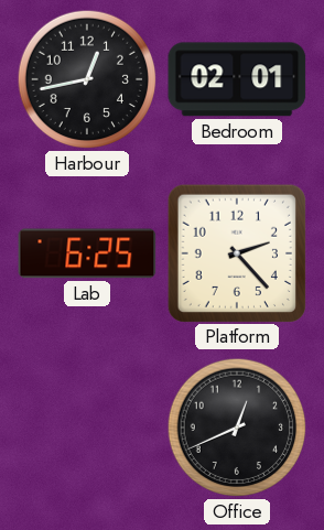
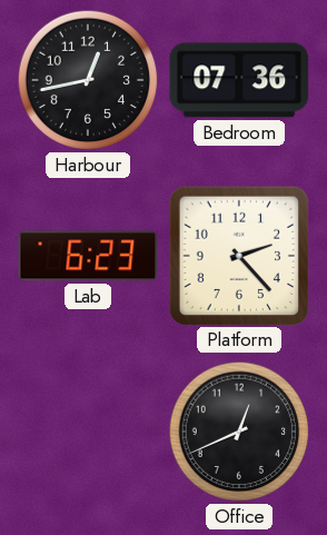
Bedroom: 02:01 -> 07:36
Lab: 6:25 -> 6:23
